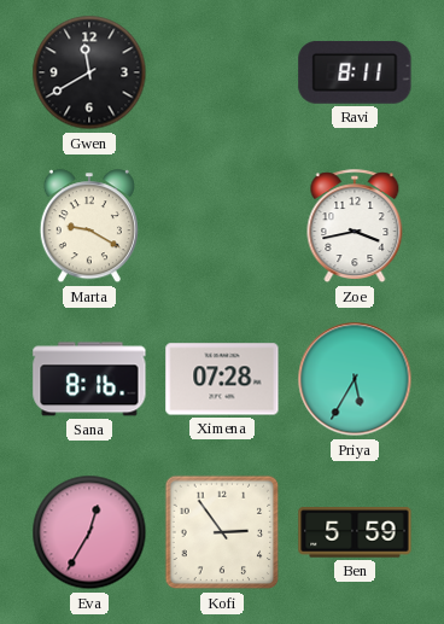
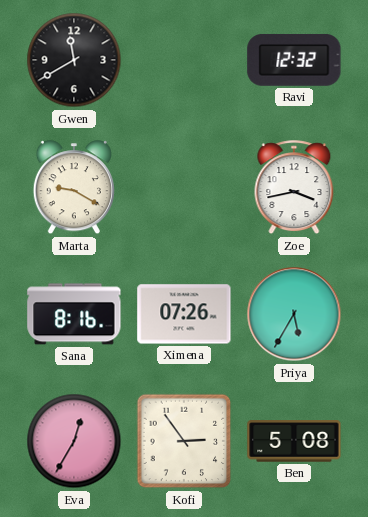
Ravi: 8:11 -> 12:32
Ximena: 07:28 -> 07:26
Ben: 5:59 -> 5:08
